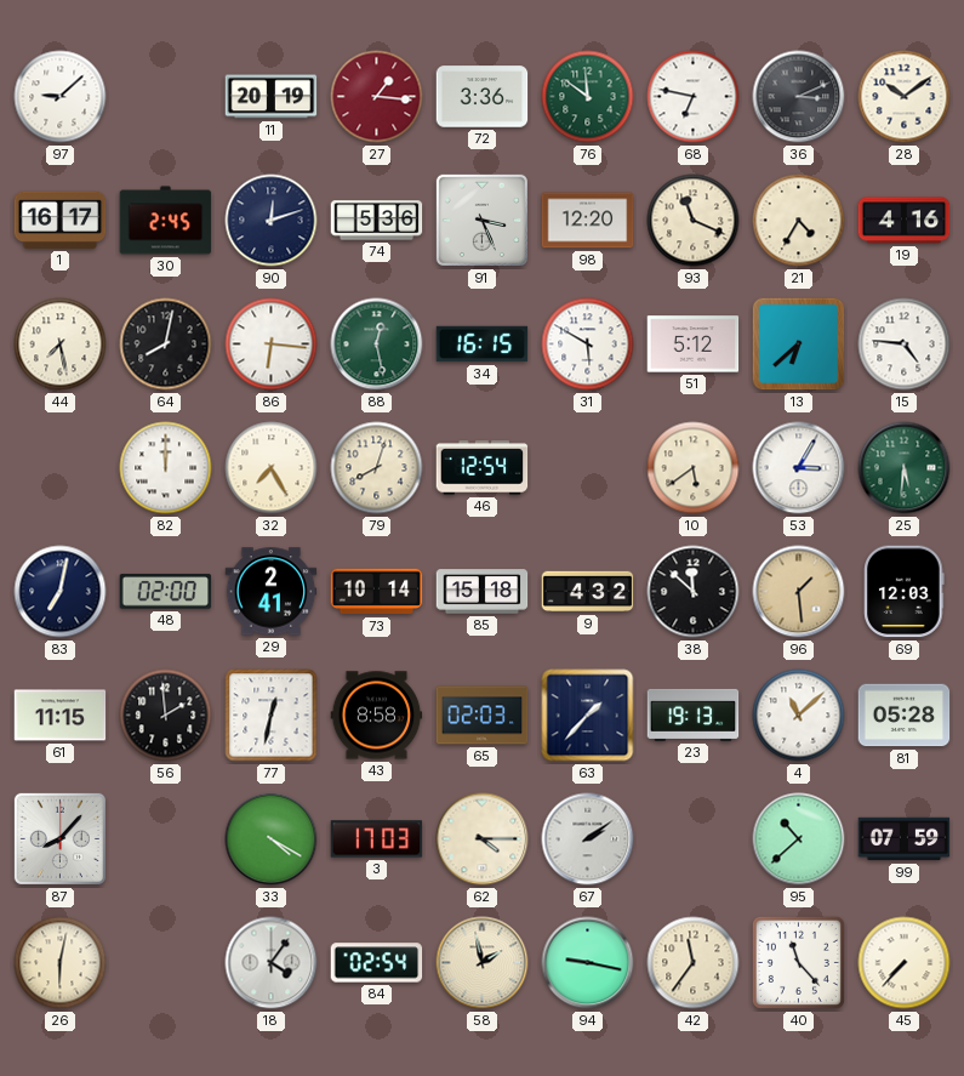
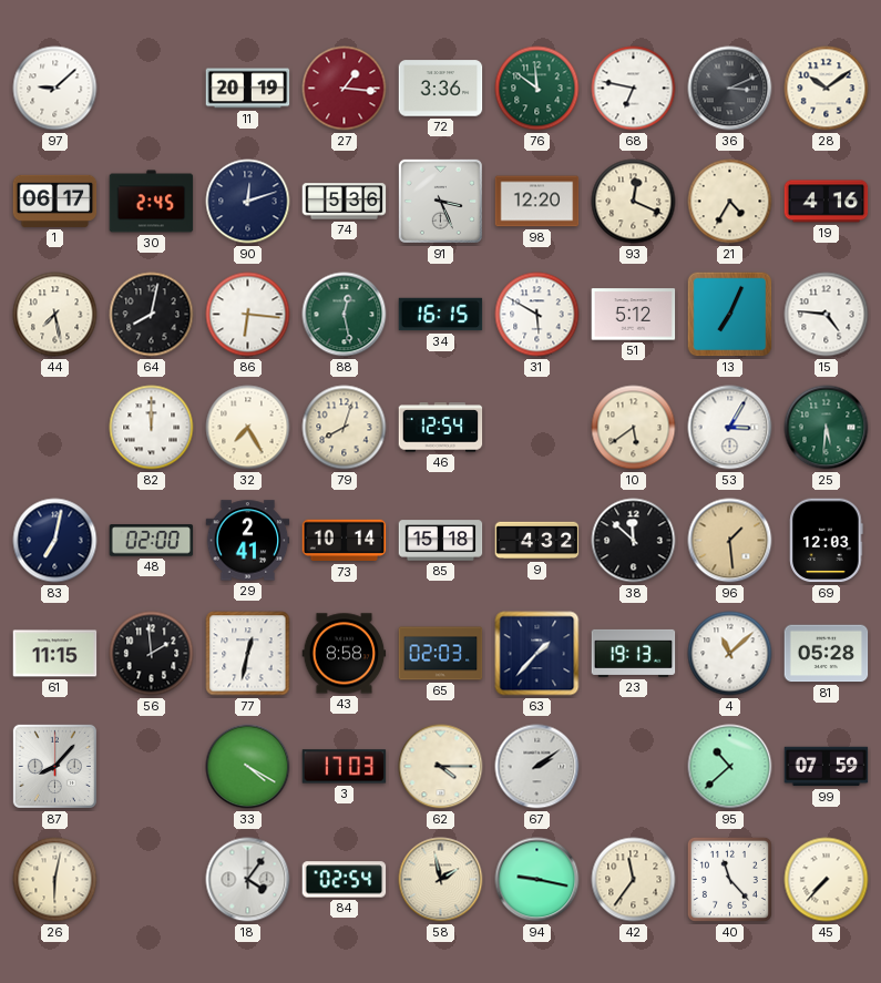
1: 16:17 -> 06:17
93: 11:19 -> 12:19
13: 6:38 -> 7:04
